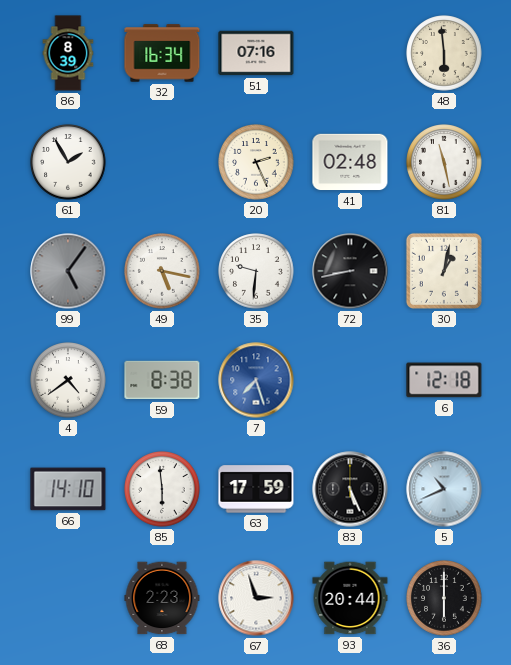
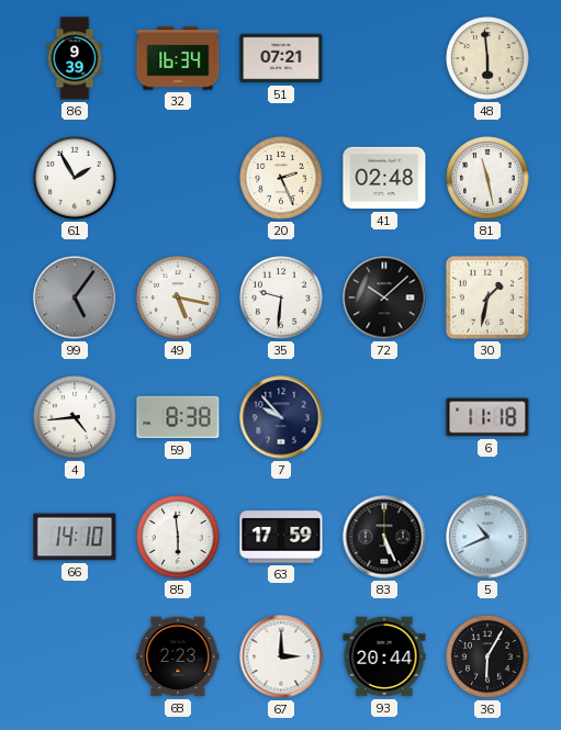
86: 8:39 -> 9:39
51: 07:16 -> 07:21
72: 8:43 -> 10:08
30: 1:02 -> 1:32
4: 4:39 -> 4:44
7: 7:27 -> 9:53
7 dial: blue -> navy
6: 12:18 -> 11:18
67: 2:57 -> 3:00
36: 6:00 -> 6:05
